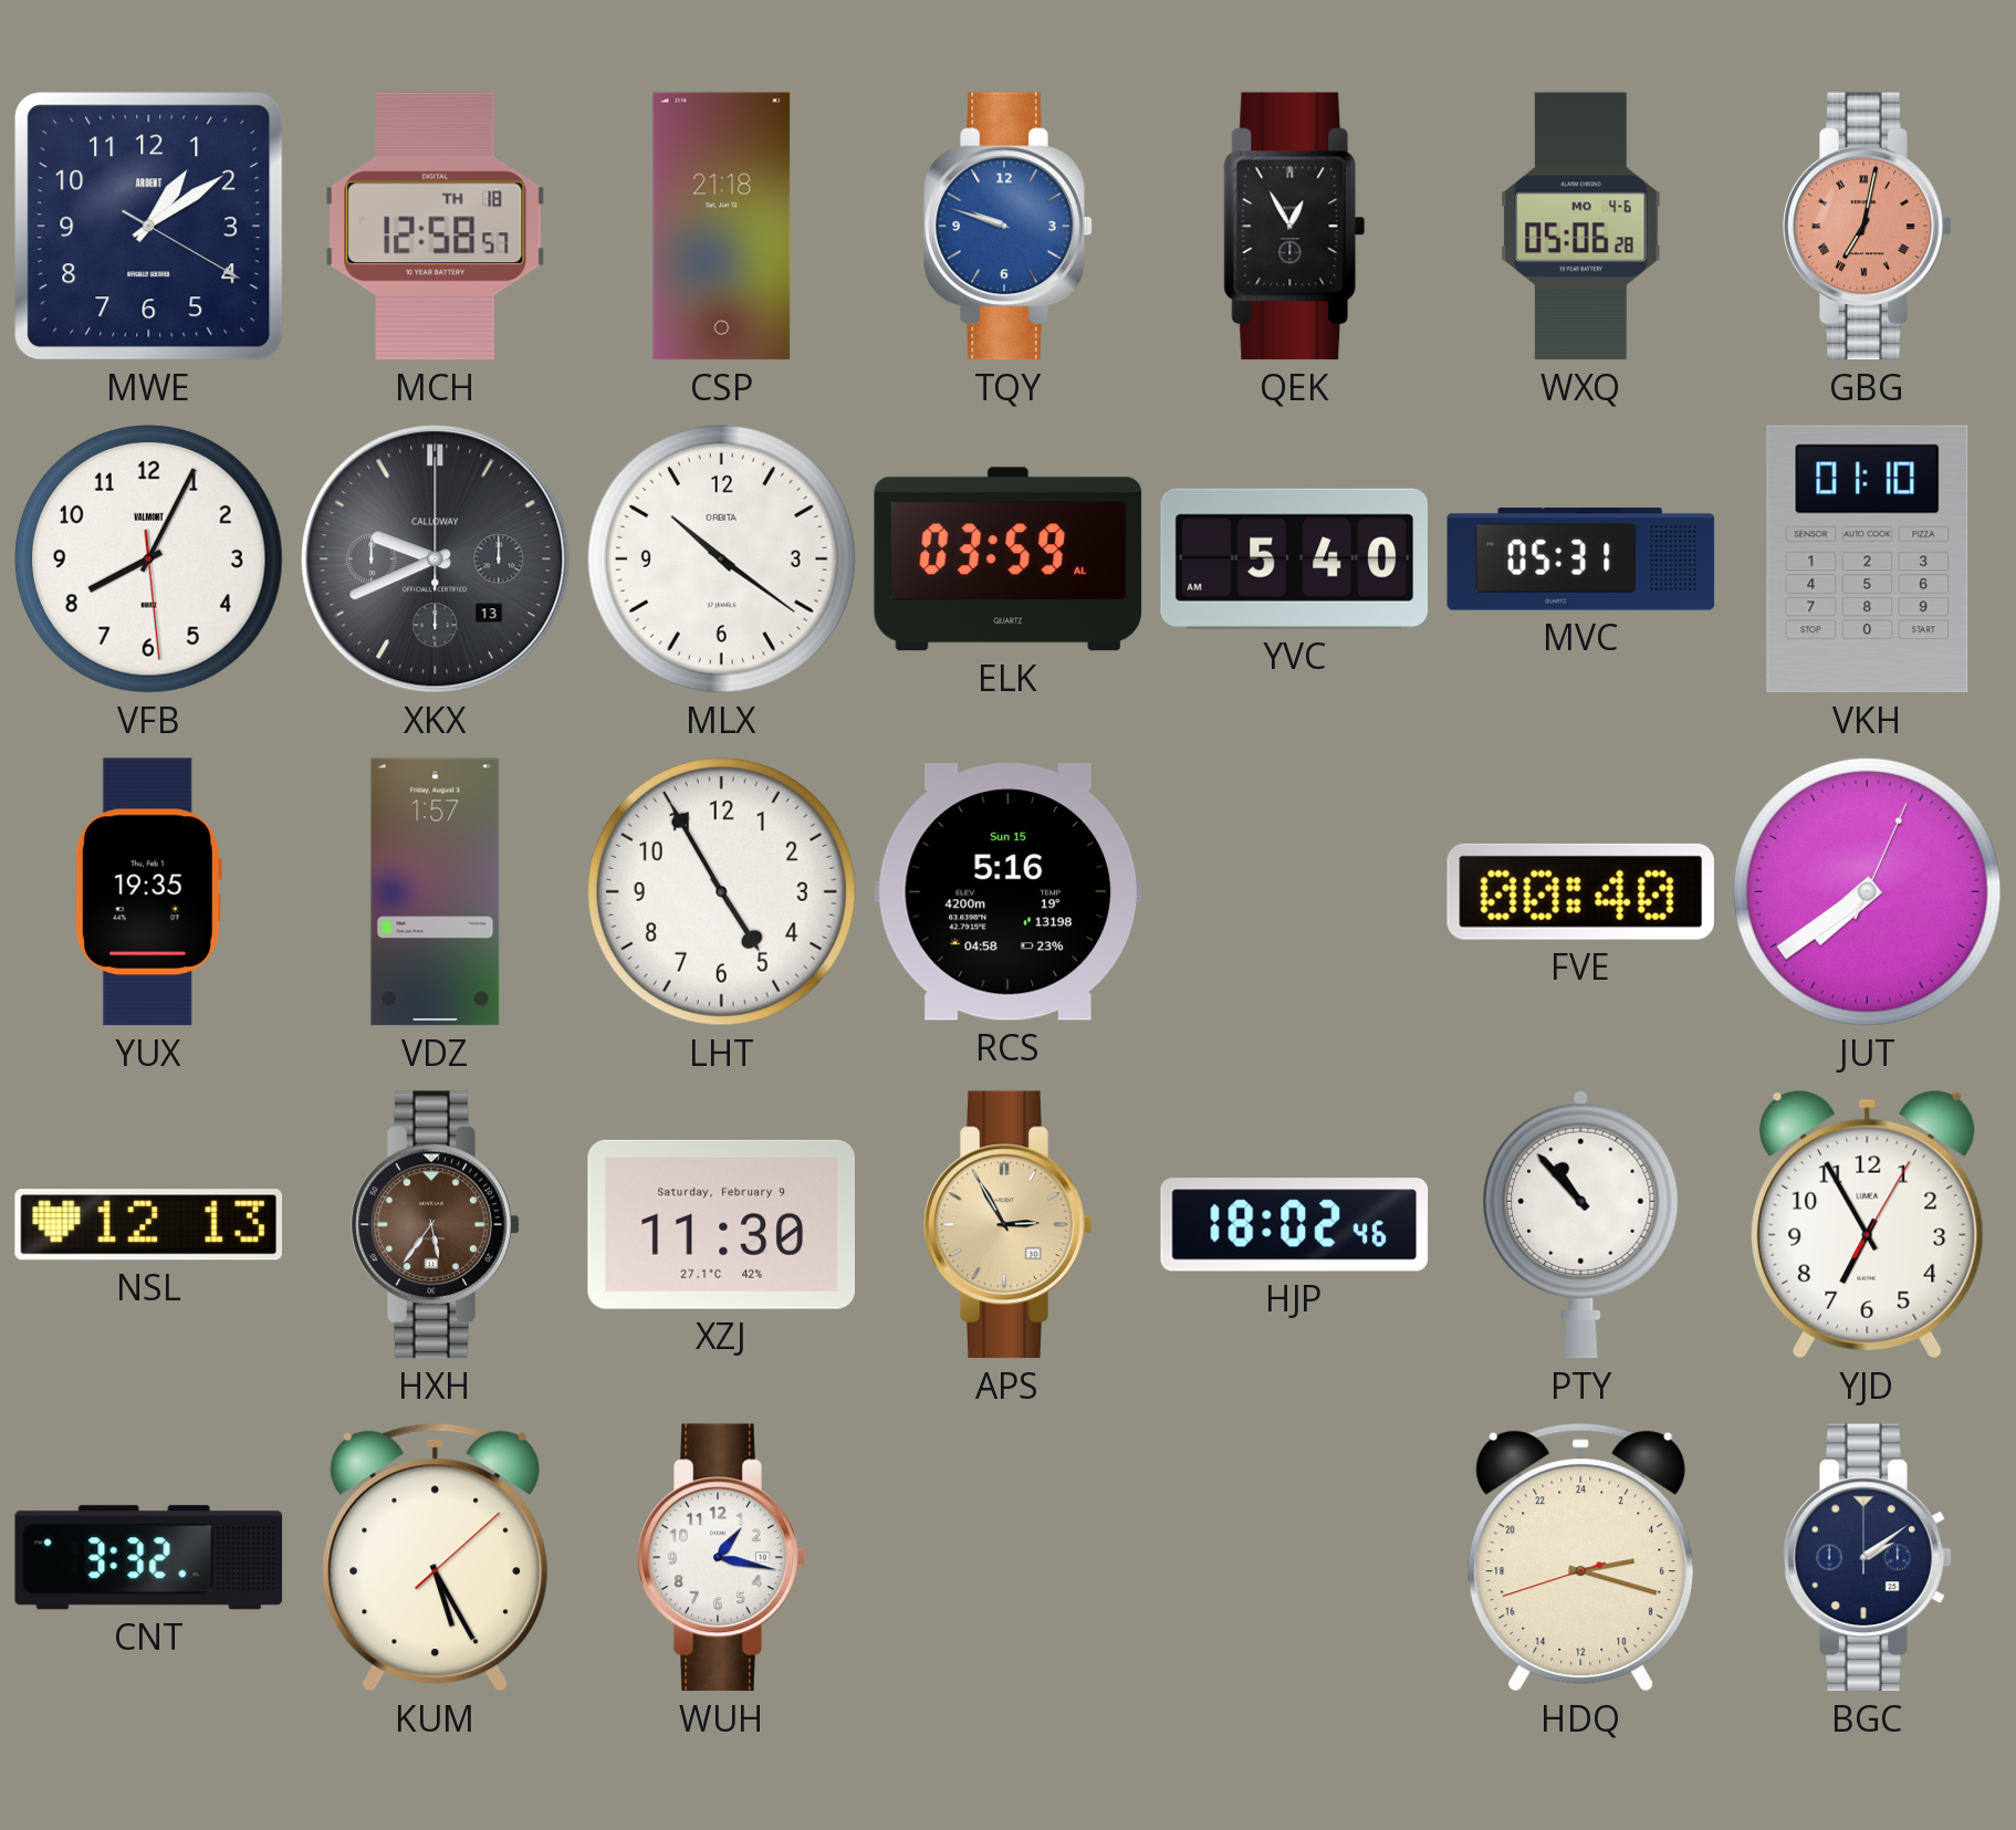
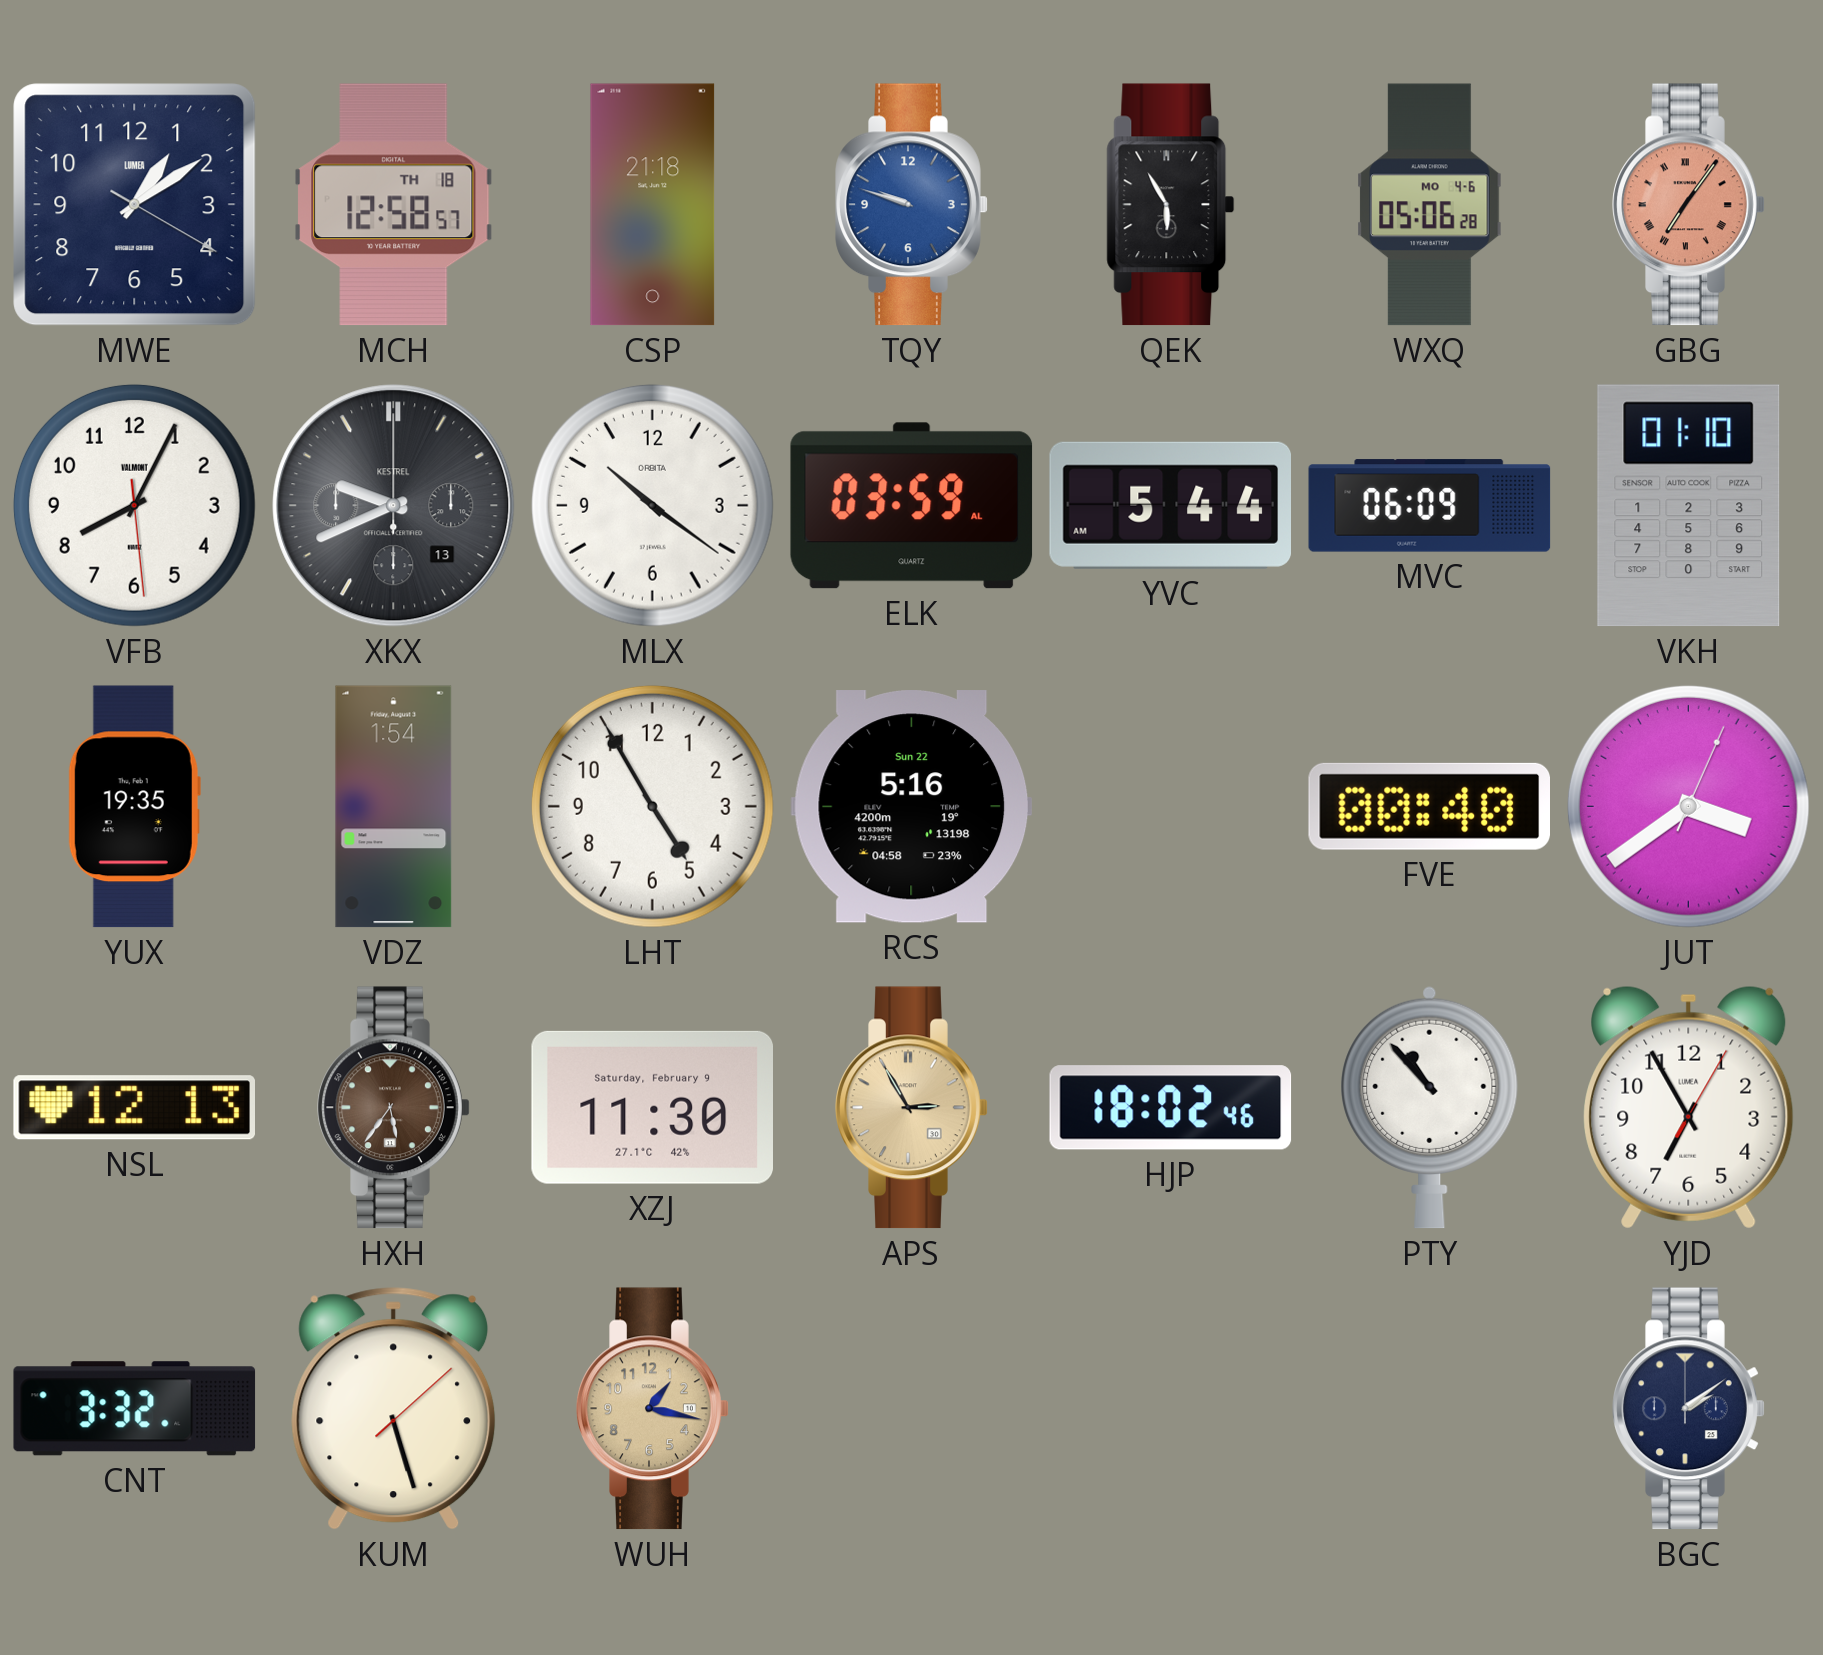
MWE brand: ARDENT -> LUMEA
QEK: 12:55 -> 5:55
GBG: 7:02 -> 7:06
XKX brand: CALLOWAY -> KESTREL
YVC: 5:40 -> 5:44
MVC: 05:31 -> 06:09
VDZ: 1:57 -> 1:54
RCS date: Sun 15 -> Sun 22
JUT: 7:39 -> 3:39
KUM: 5:25 -> 5:27
WUH dial: white -> champagne
HDQ: 5:17 -> none
